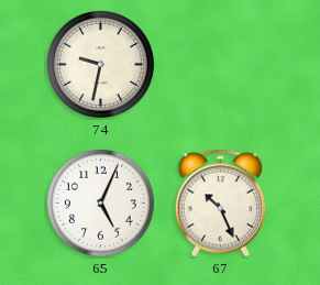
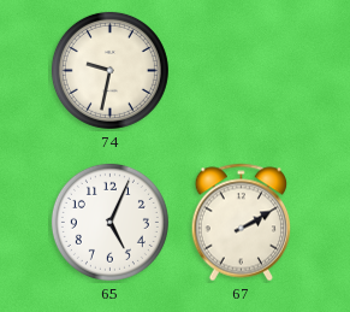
67: 10:26 -> 2:10
